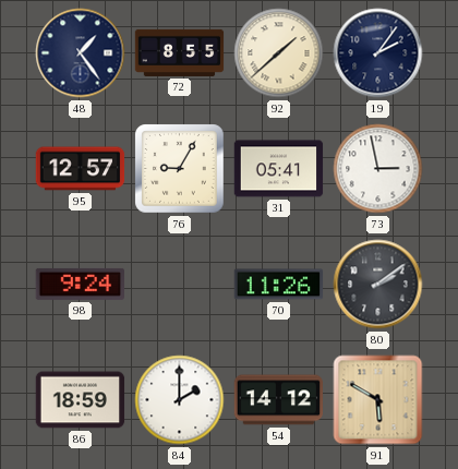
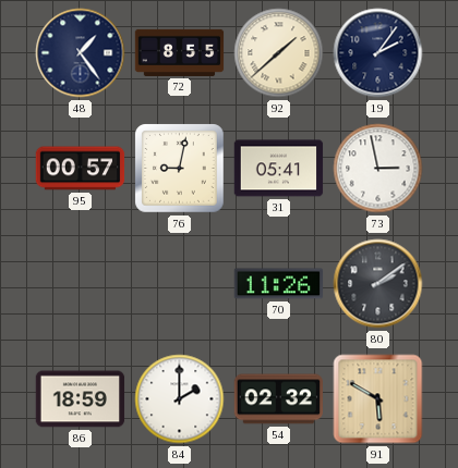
95: 12:57 -> 00:57
76: 9:05 -> 9:02
98: 9:24 -> none
54: 14:12 -> 02:32
